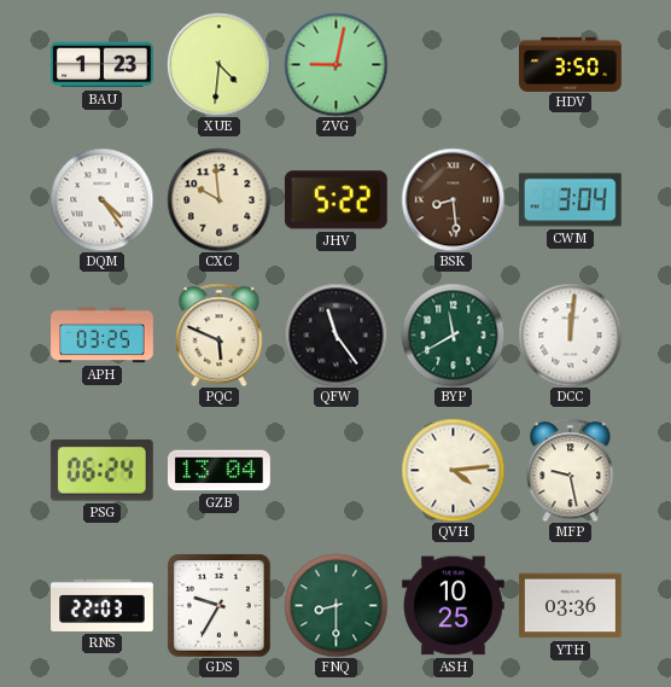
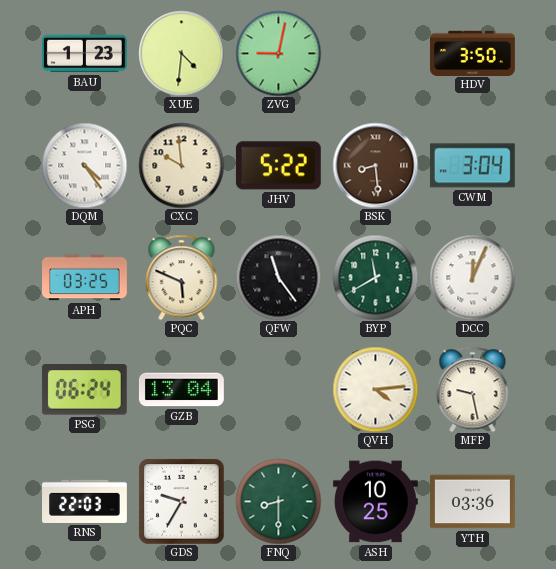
DCC: 12:01 -> 12:04
